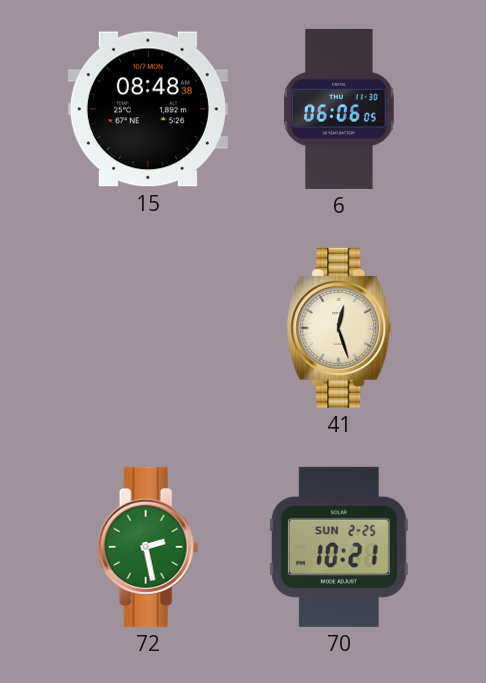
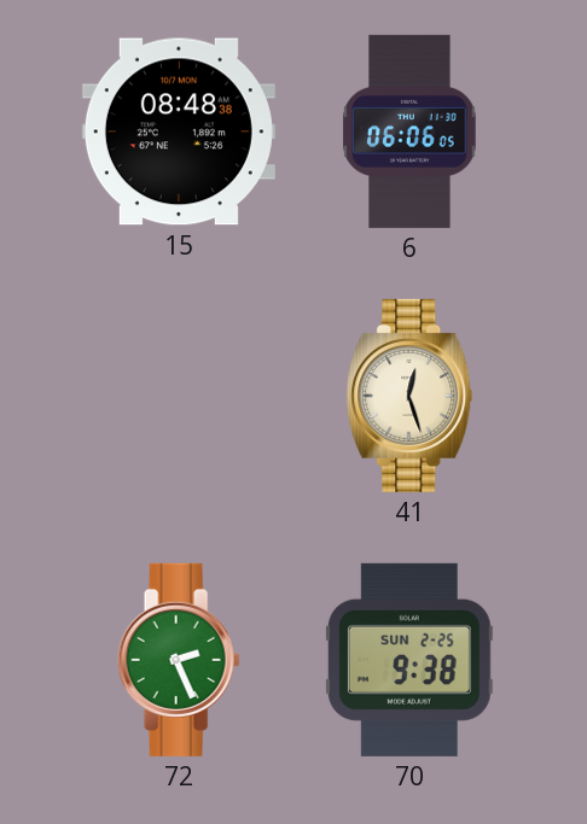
72: 2:28 -> 2:26
70: 10:21 -> 9:38
